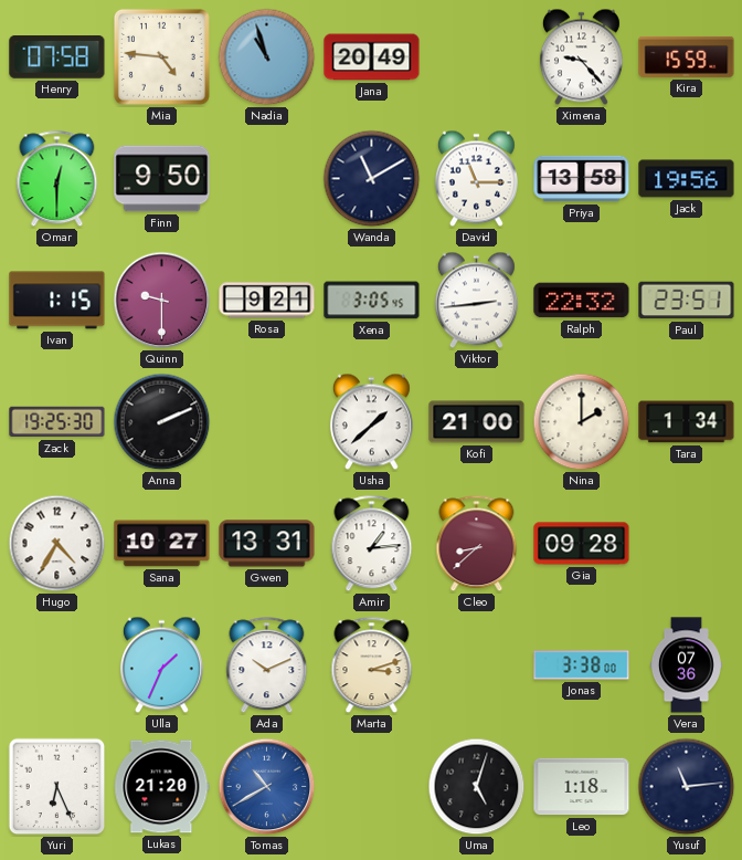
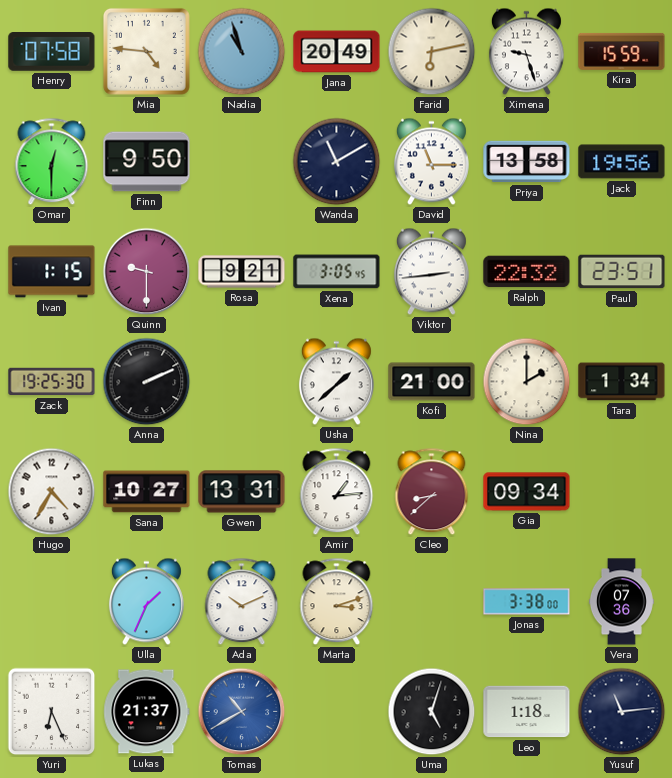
Farid: none -> 6:13
Ximena: 9:23 -> 9:27
Gia: 09:28 -> 09:34
Lukas: 21:20 -> 21:37
